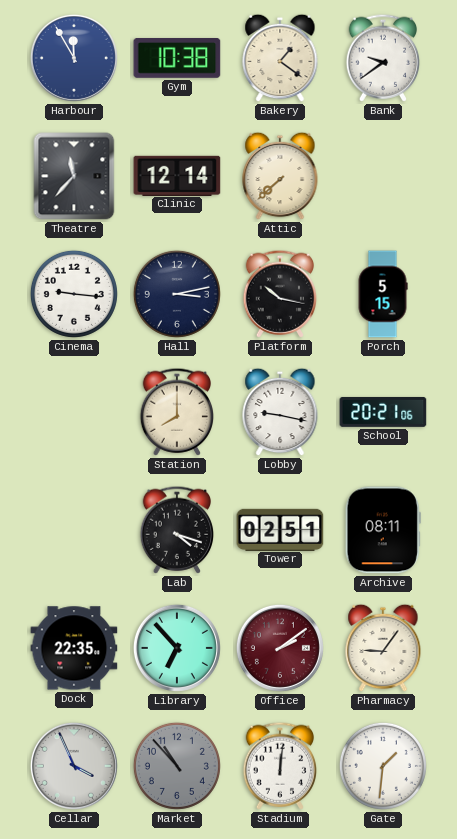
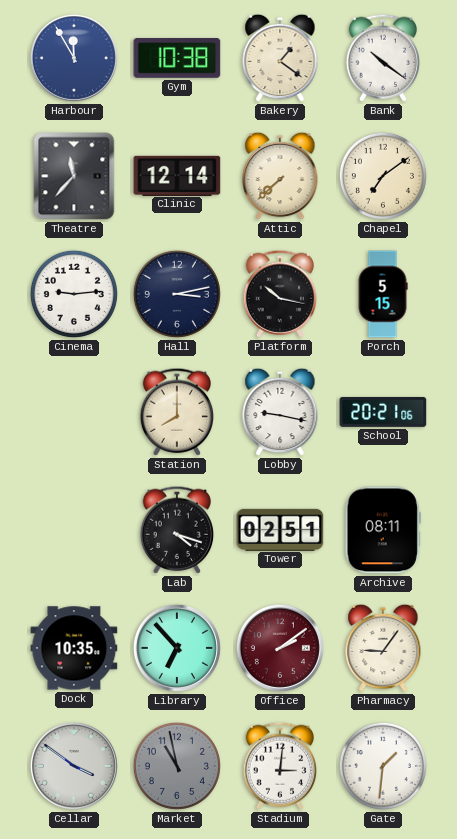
Bank: 9:39 -> 10:21
Chapel: none -> 7:09
Cinema: 9:16 -> 9:14
Dock: 22:35 -> 10:35
Cellar: 3:56 -> 3:51
Market: 10:53 -> 10:58
Stadium: 12:01 -> 3:01
